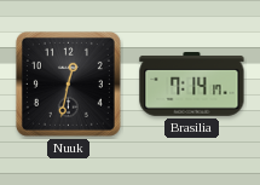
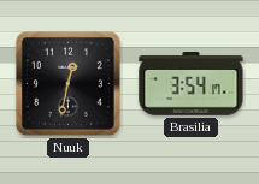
Brasilia: 7:14 -> 3:54
